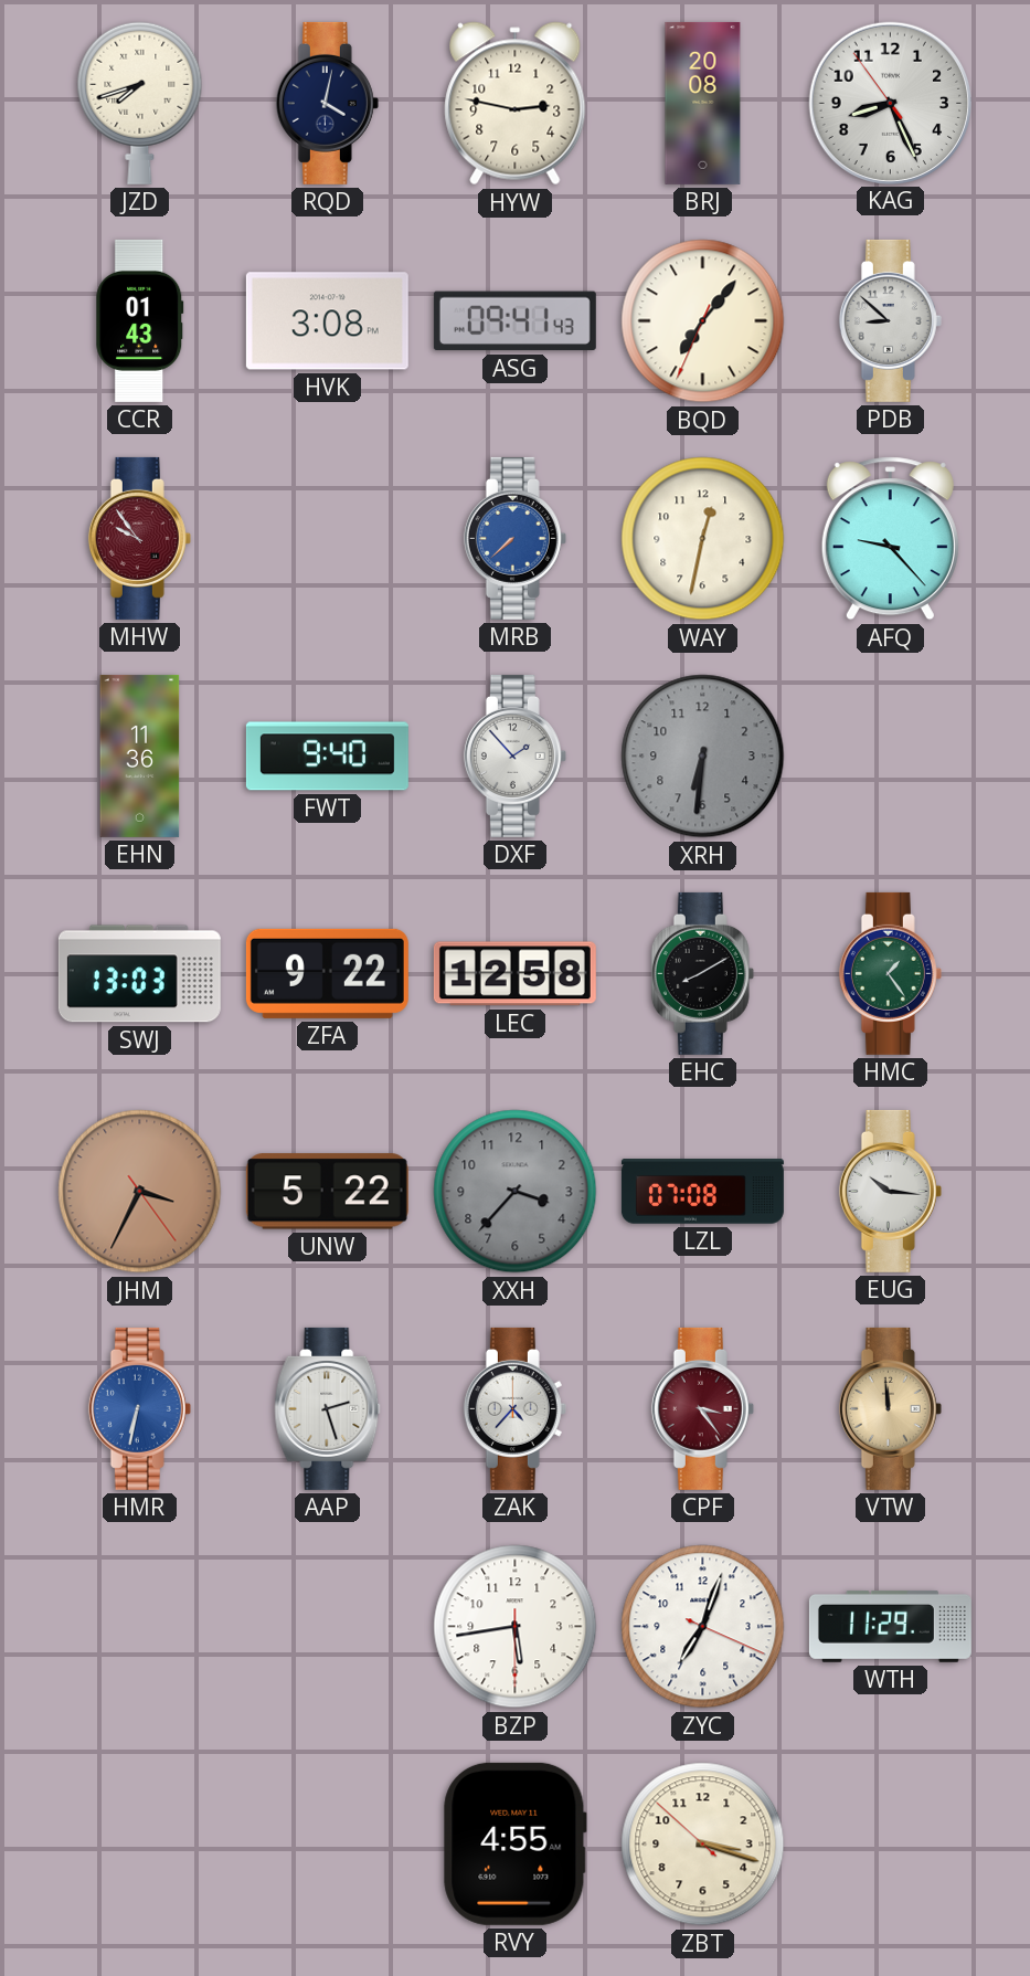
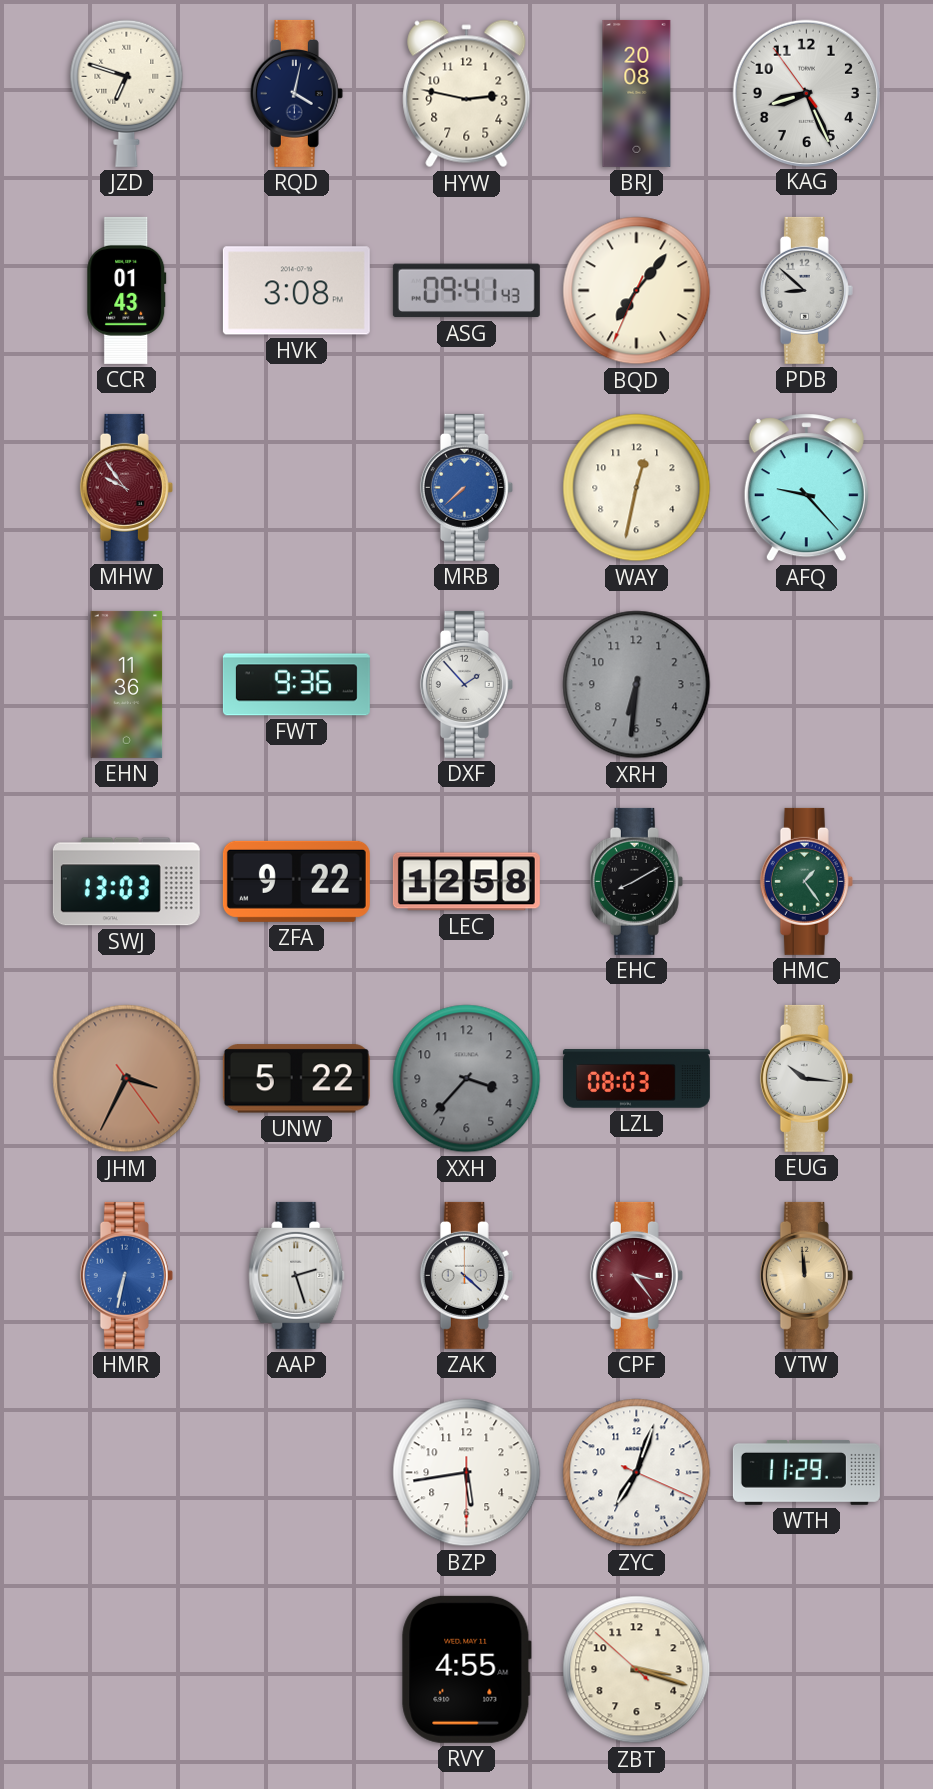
JZD: 7:42 -> 6:48
FWT: 9:40 -> 9:36
LZL: 07:08 -> 08:03
ZAK: 4:37 -> 4:22
